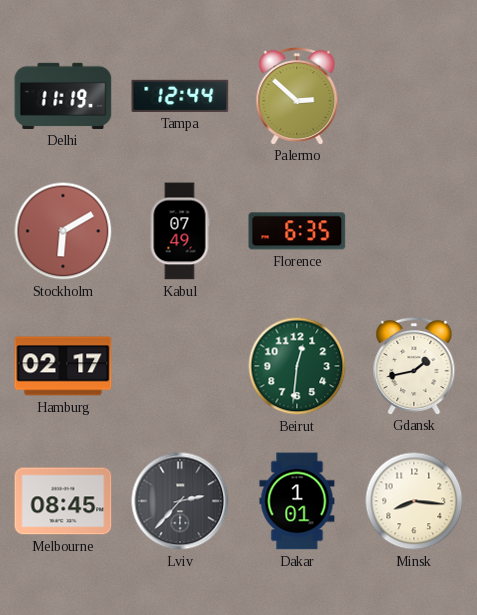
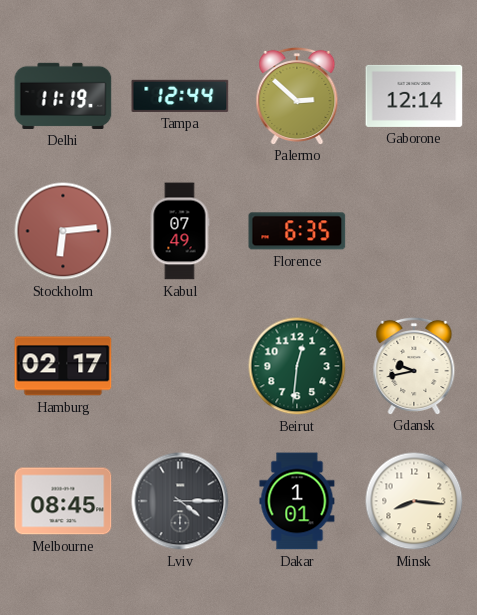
Gaborone: none -> 12:14
Stockholm: 6:10 -> 6:14
Gdansk: 1:43 -> 9:43
Lviv: 2:37 -> 4:15
